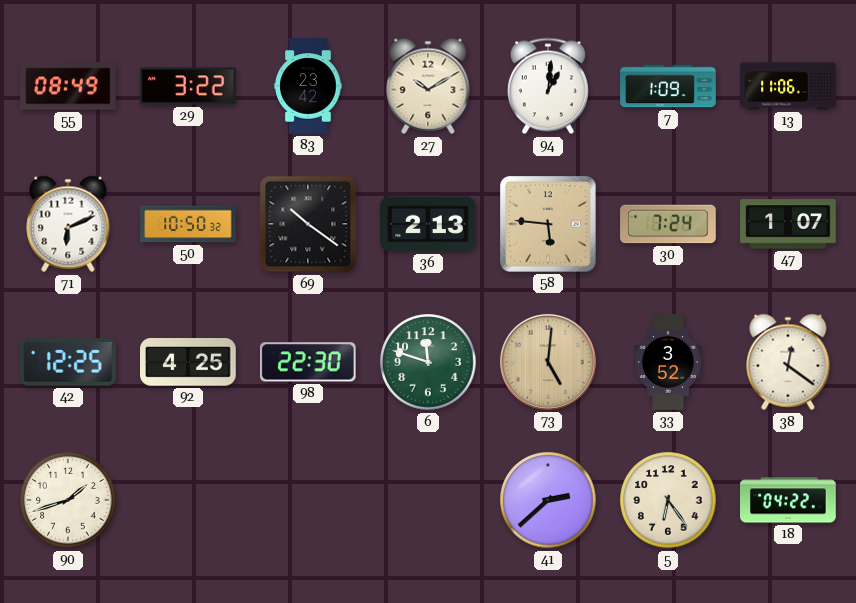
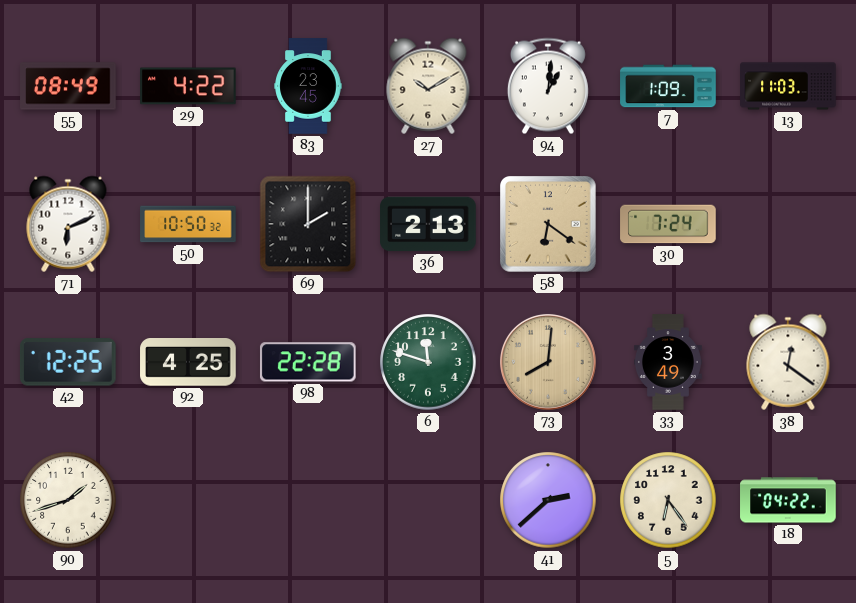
29: 3:22 -> 4:22
83: 23:42 -> 23:45
13: 11:06 -> 11:03
69: 10:21 -> 2:00
58: 5:46 -> 6:21
47: 1:07 -> none
98: 22:30 -> 22:28
73: 5:01 -> 8:01
33: 3:52 -> 3:49
